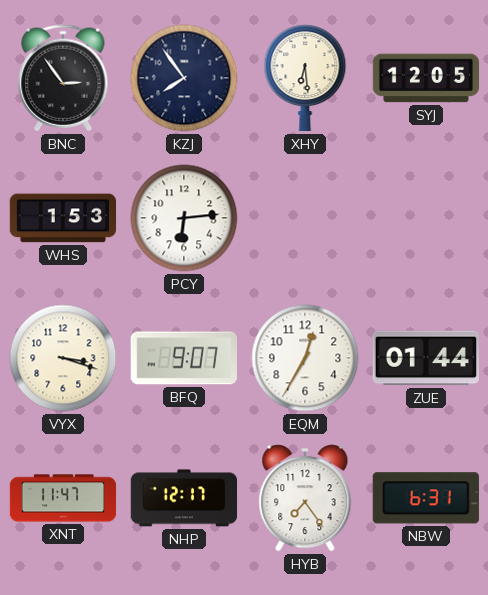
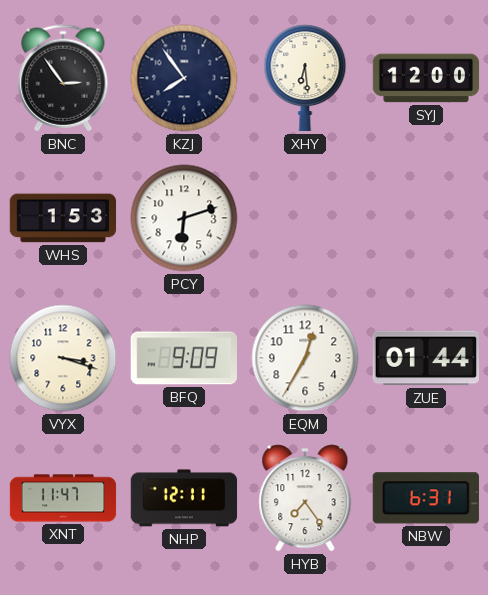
SYJ: 12:05 -> 12:00
PCY: 6:14 -> 6:12
BFQ: 9:07 -> 9:09
NHP: 12:17 -> 12:11
